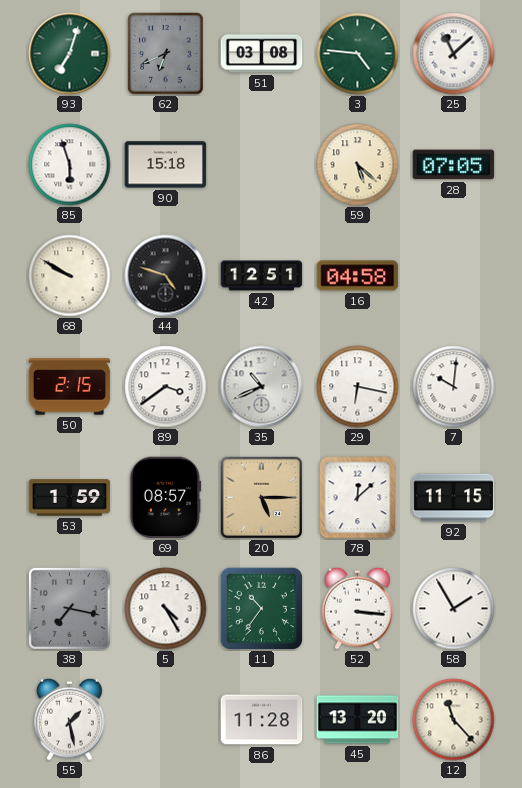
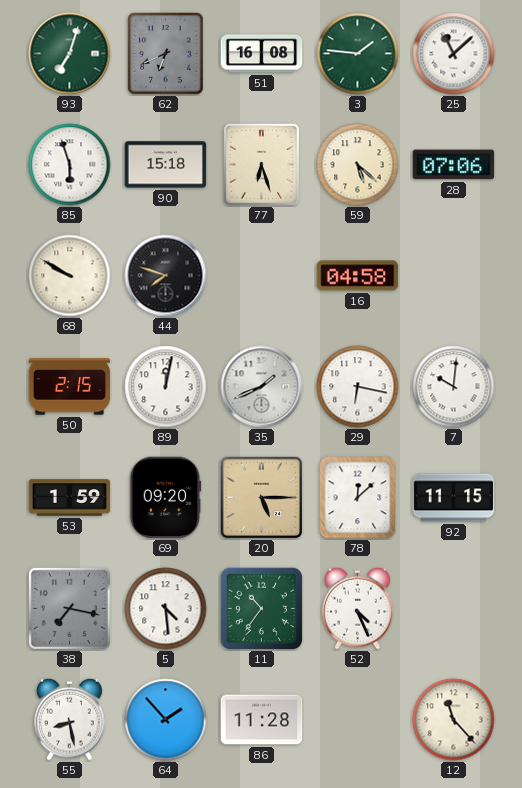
51: 03:08 -> 16:08
3: 4:46 -> 1:46
77: none -> 6:27
28: 07:05 -> 07:06
44: 4:48 -> 7:48
42: 12:51 -> none
89: 3:39 -> 12:02
35: 10:41 -> 1:41
69: 08:57 -> 09:20
5: 4:25 -> 4:29
52: 3:16 -> 4:26
58: 1:55 -> none
55: 1:28 -> 8:28
64: none -> 1:53
45: 13:20 -> none
